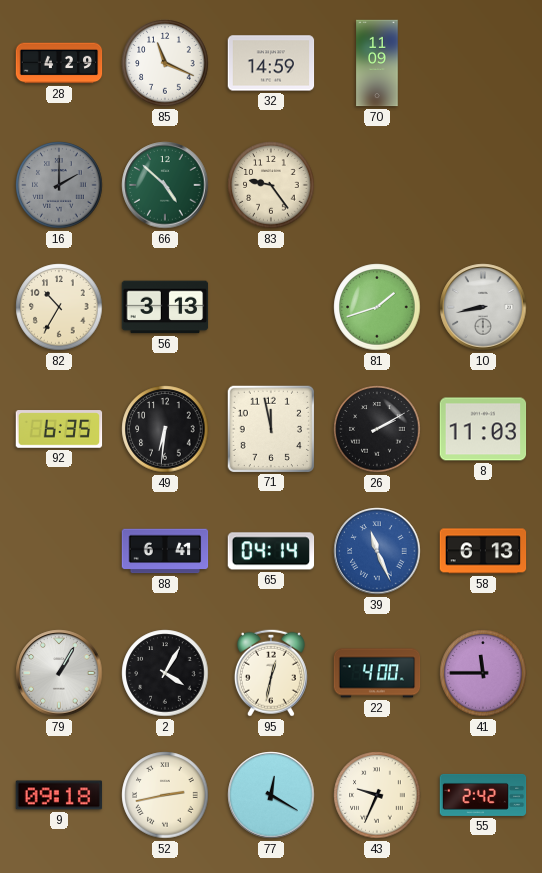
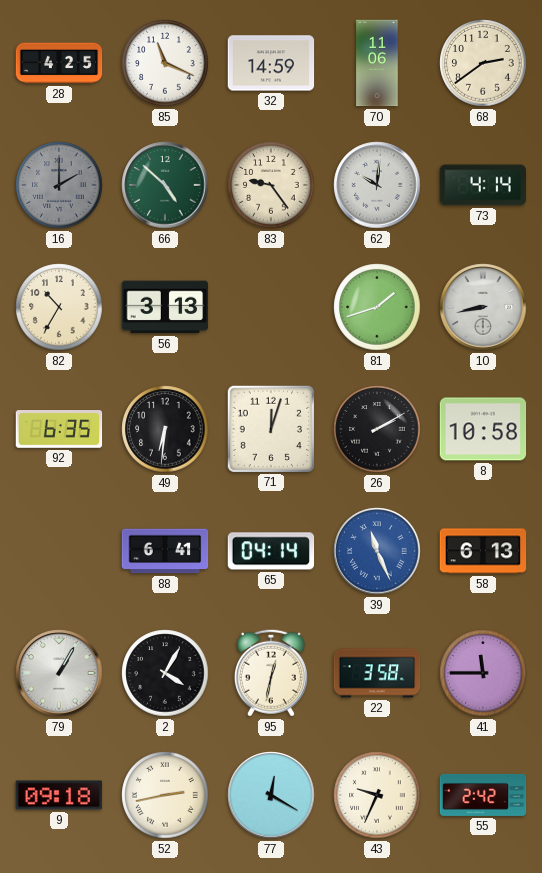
28: 4:29 -> 4:25
70: 11:09 -> 11:06
68: none -> 2:39
62: none -> 10:01
73: none -> 4:14
71: 11:58 -> 12:03
8: 11:03 -> 10:58
22: 4:00 -> 3:58
